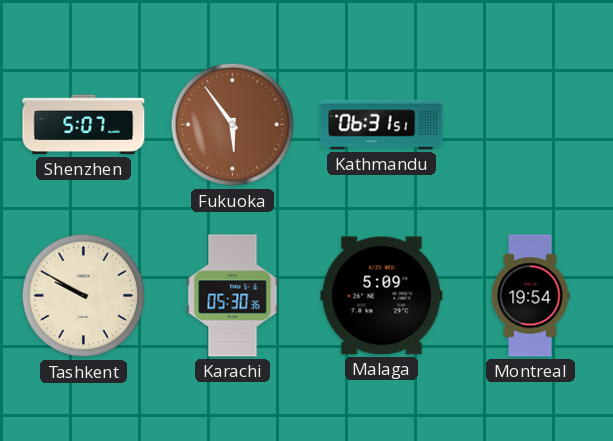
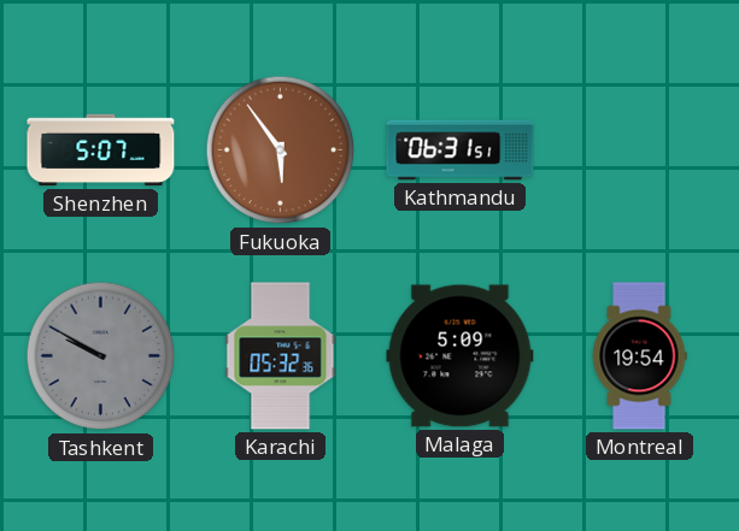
Tashkent dial: cream -> grey
Karachi: 05:30 -> 05:32
